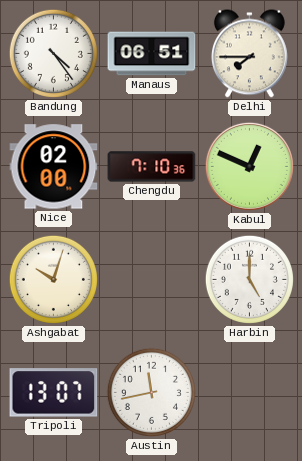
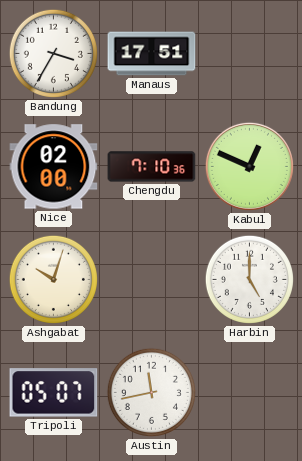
Bandung: 4:24 -> 3:35
Manaus: 06:51 -> 17:51
Delhi: 7:45 -> none
Tripoli: 13:07 -> 05:07
